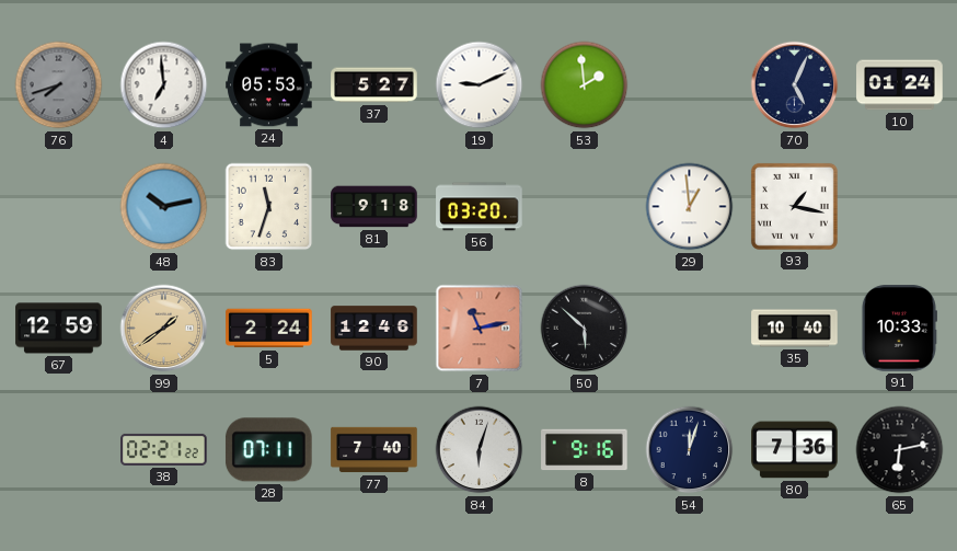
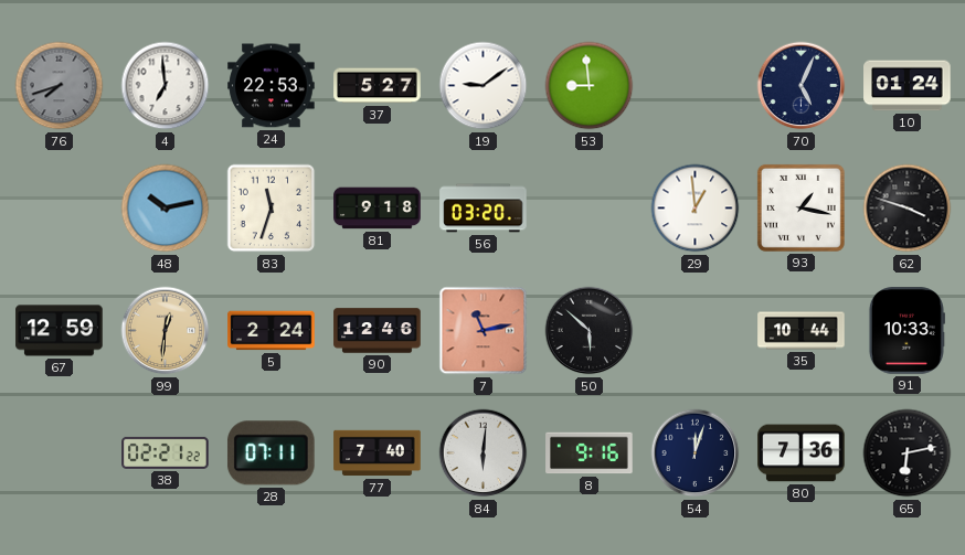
24: 05:53 -> 22:53
19: 9:11 -> 9:09
53: 1:59 -> 8:59
62: none -> 3:48
99: 1:39 -> 12:31
35: 10:40 -> 10:44
84: 6:03 -> 6:01
